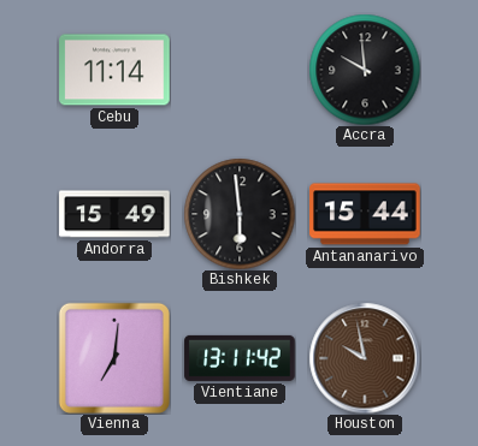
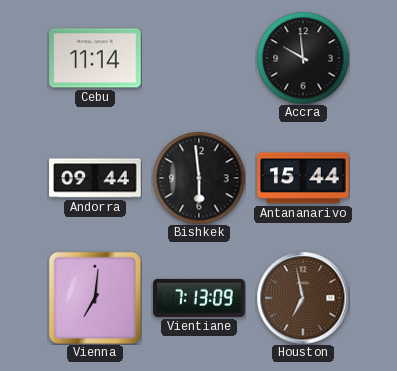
Andorra: 15:49 -> 09:44
Vientiane: 13:11 -> 7:13
Houston: 9:58 -> 6:58
